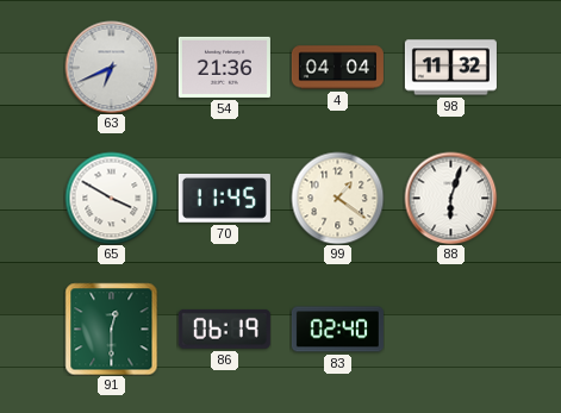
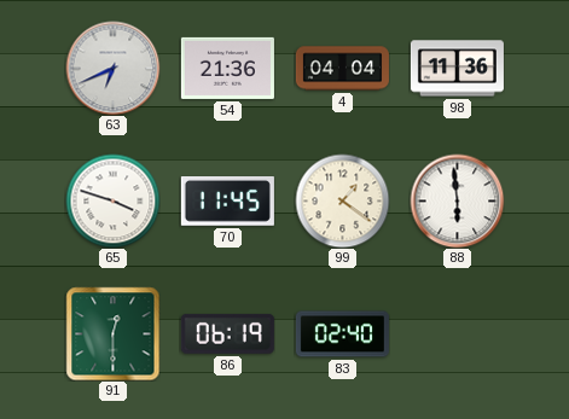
98: 11:32 -> 11:36
65: 3:50 -> 3:48
88: 6:03 -> 5:59
